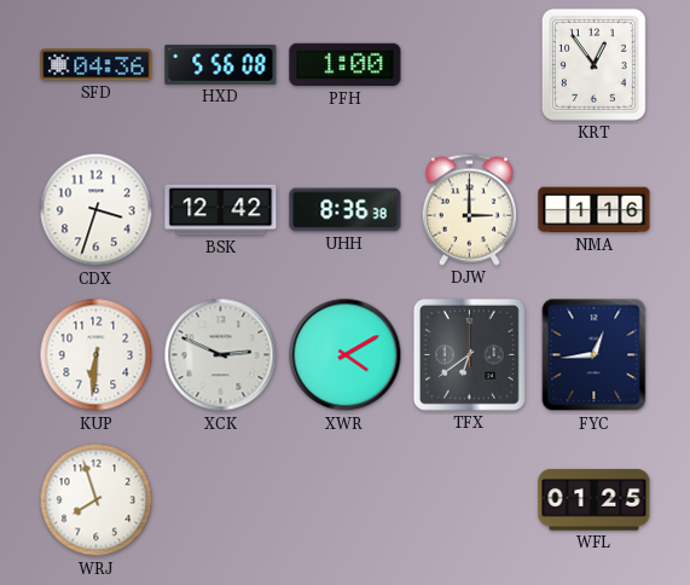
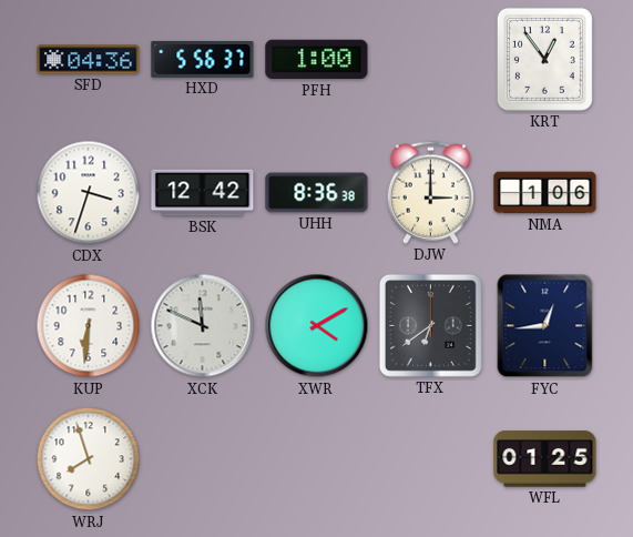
HXD: 5:56:08 -> 5:56:37
NMA: 1:16 -> 1:06
XCK: 2:49 -> 11:49
